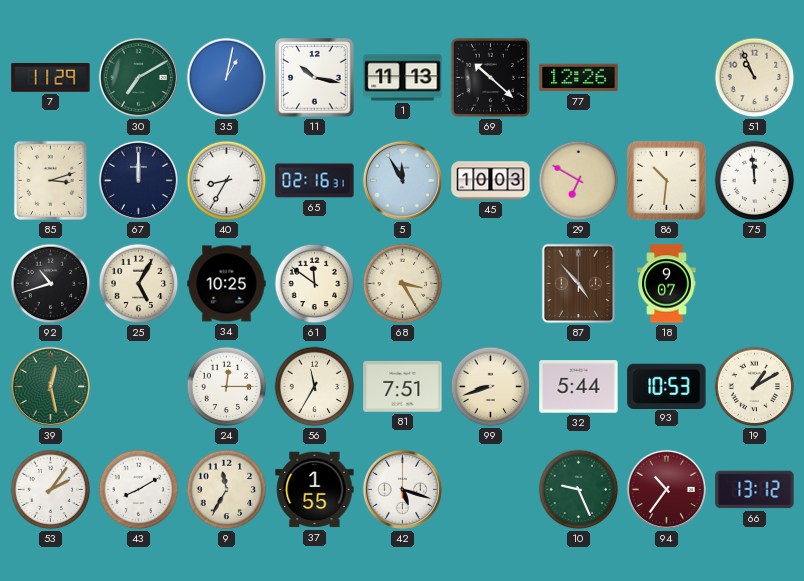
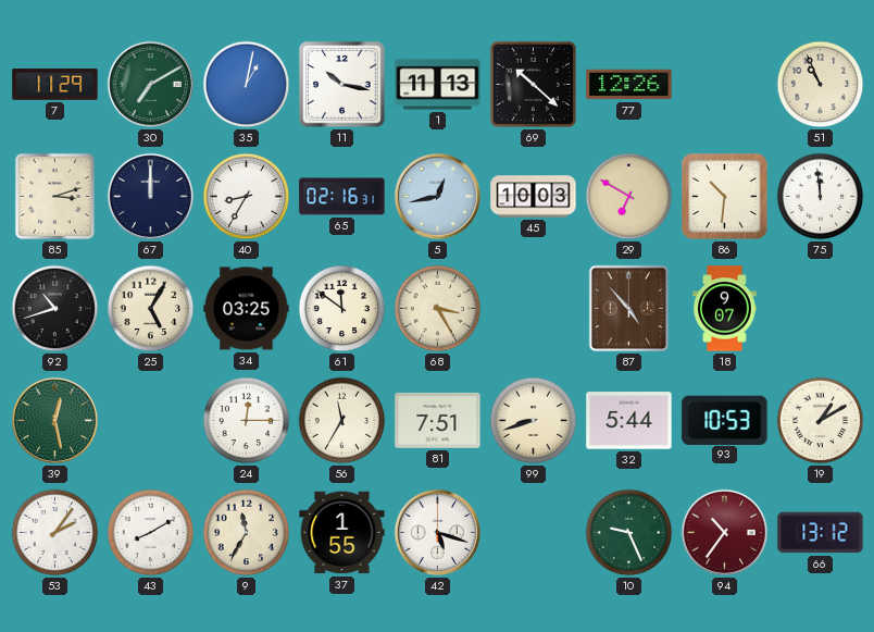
5: 11:55 -> 12:43
34: 10:25 -> 03:25
